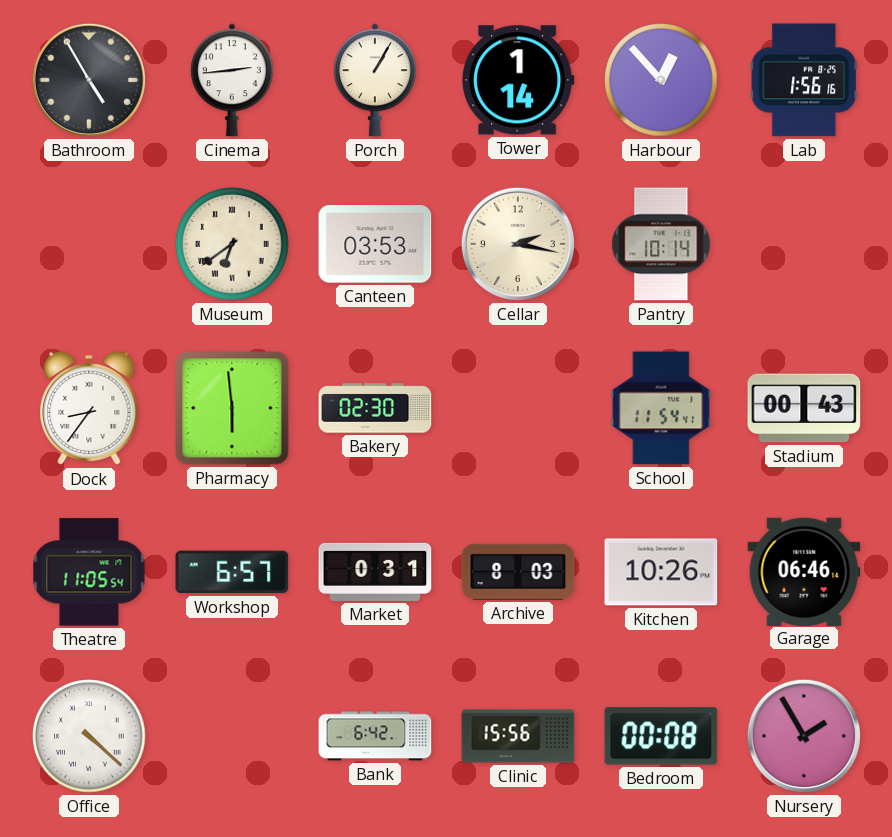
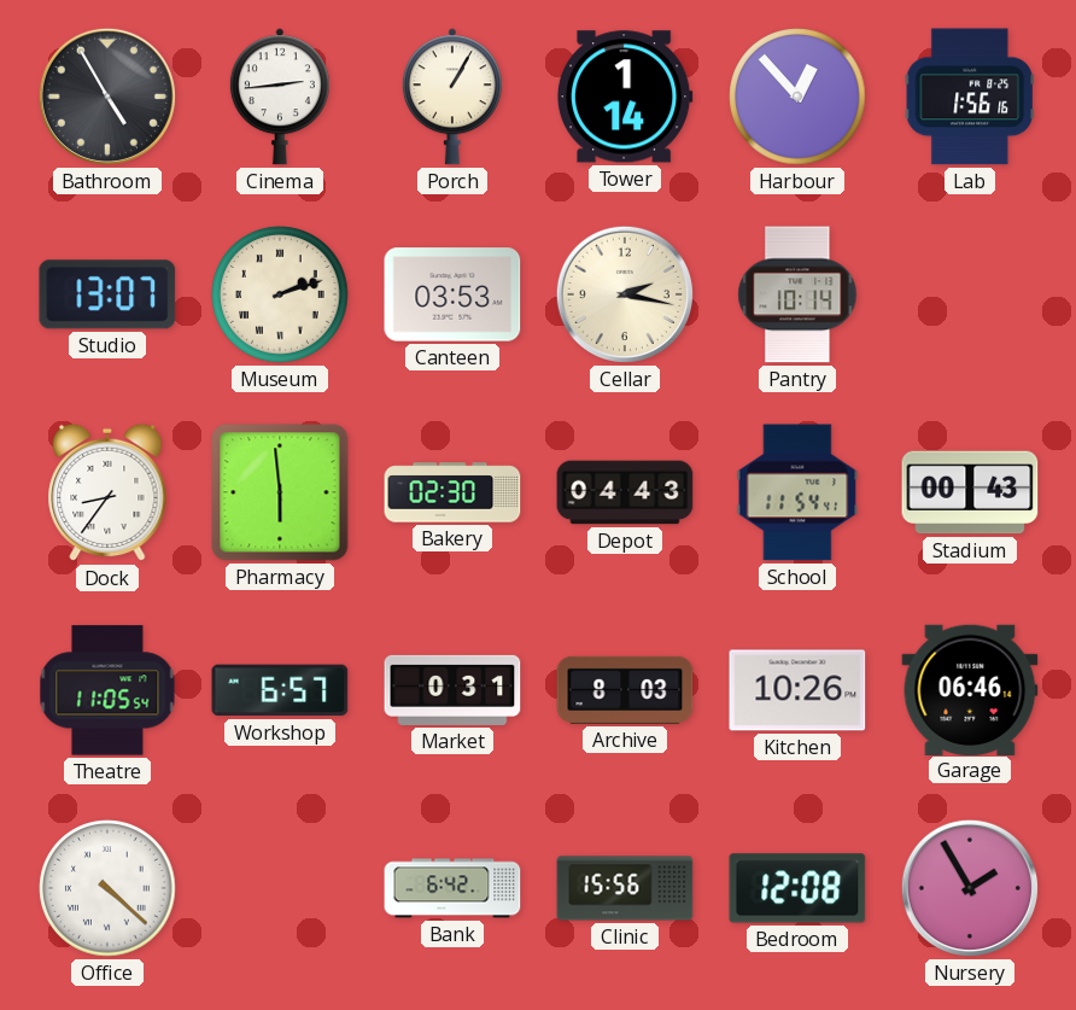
Studio: none -> 13:07
Museum: 6:39 -> 2:12
Depot: none -> 04:43
Bedroom: 00:08 -> 12:08
